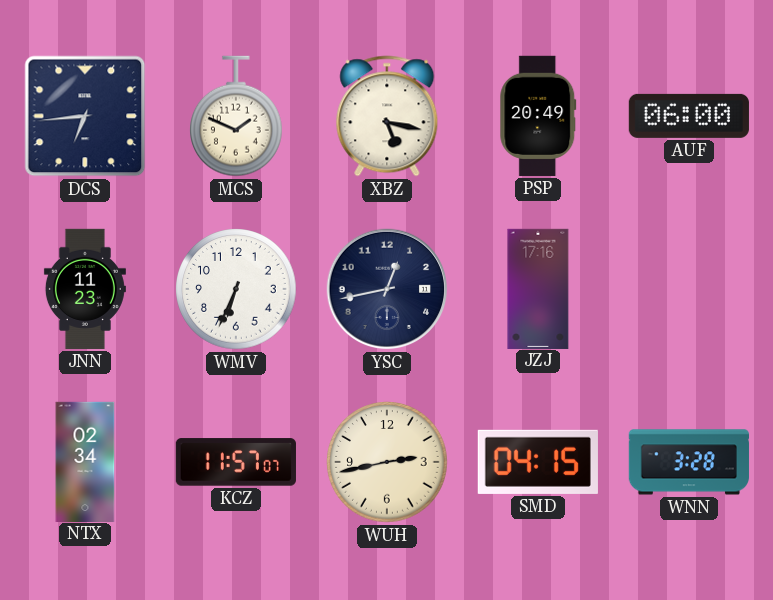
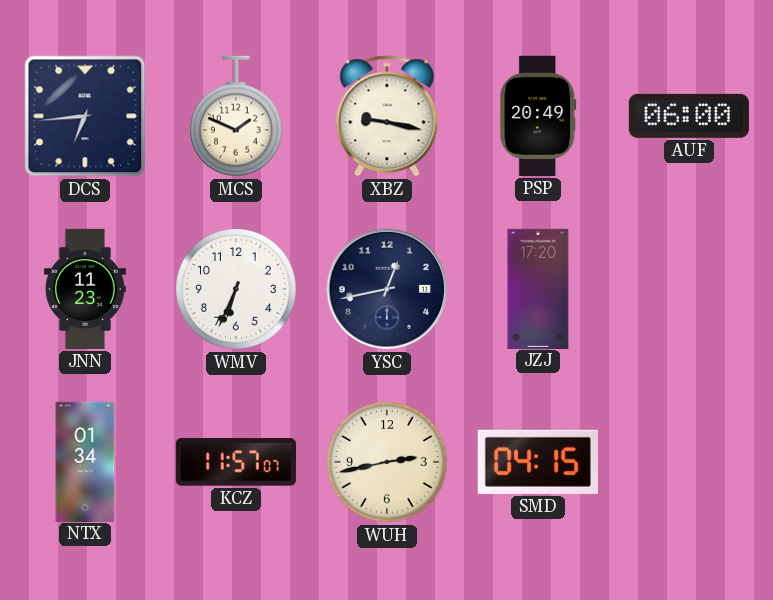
XBZ: 5:17 -> 9:17
JZJ: 17:16 -> 17:20
NTX: 02:34 -> 01:34
WNN: 3:28 -> none
